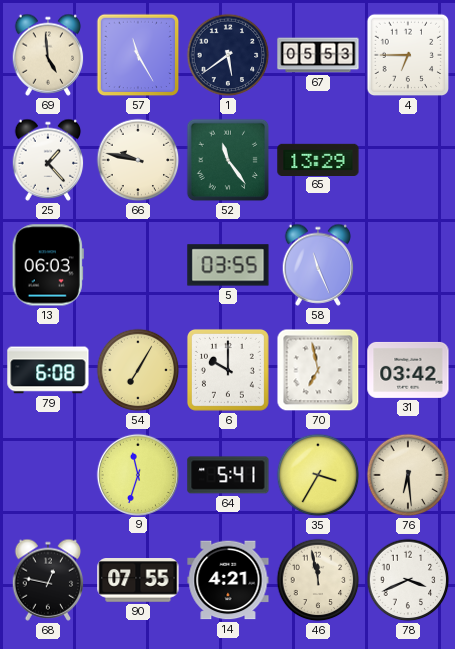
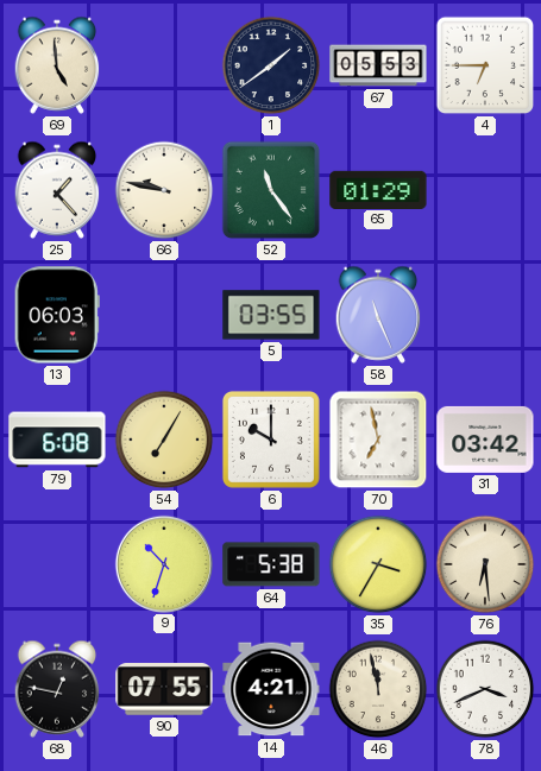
57: 11:25 -> none
1: 5:39 -> 1:39
65: 13:29 -> 01:29
9: 11:33 -> 10:33
64: 5:41 -> 5:38
